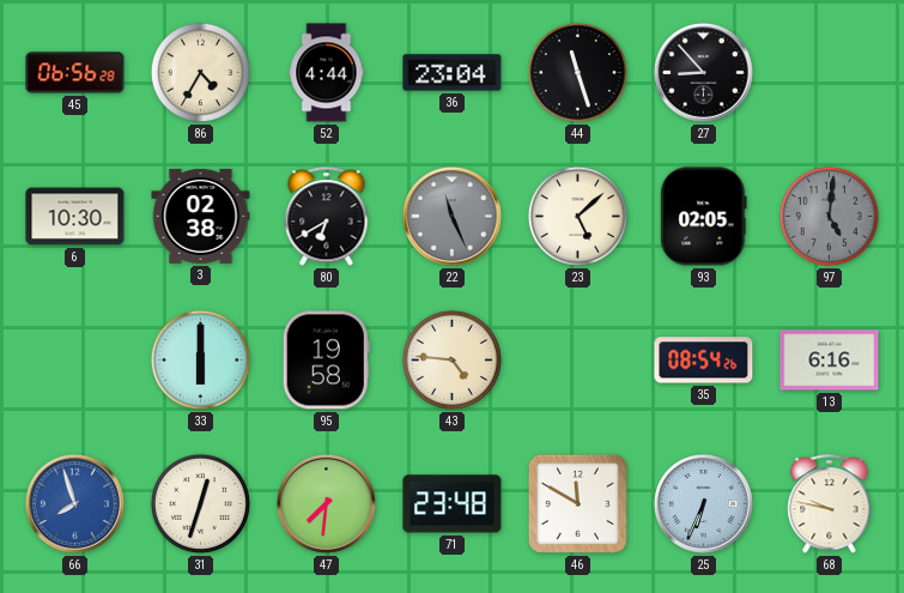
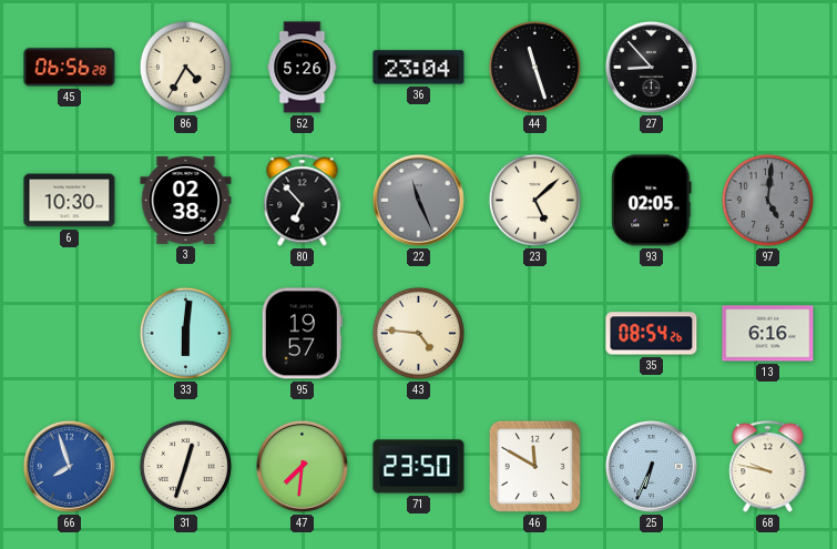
52: 4:44 -> 5:26
80: 6:40 -> 6:53
33: 6:00 -> 6:01
95: 19:58 -> 19:57
71: 23:48 -> 23:50
